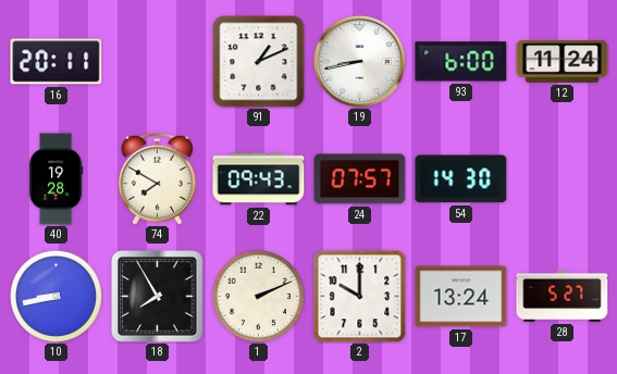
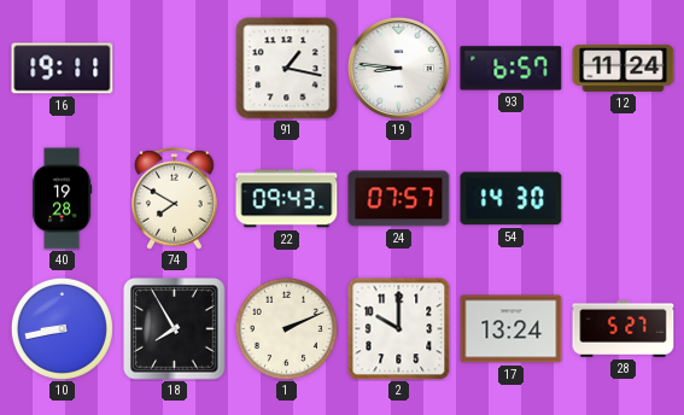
16: 20:11 -> 19:11
91: 1:11 -> 1:17
19: 8:43 -> 8:46
93: 6:00 -> 6:57
